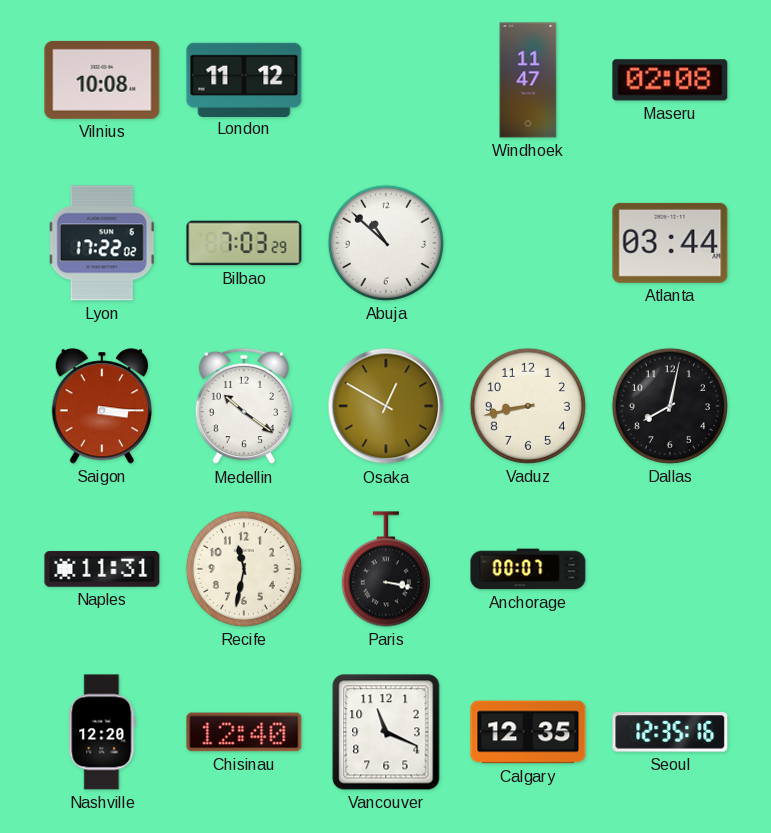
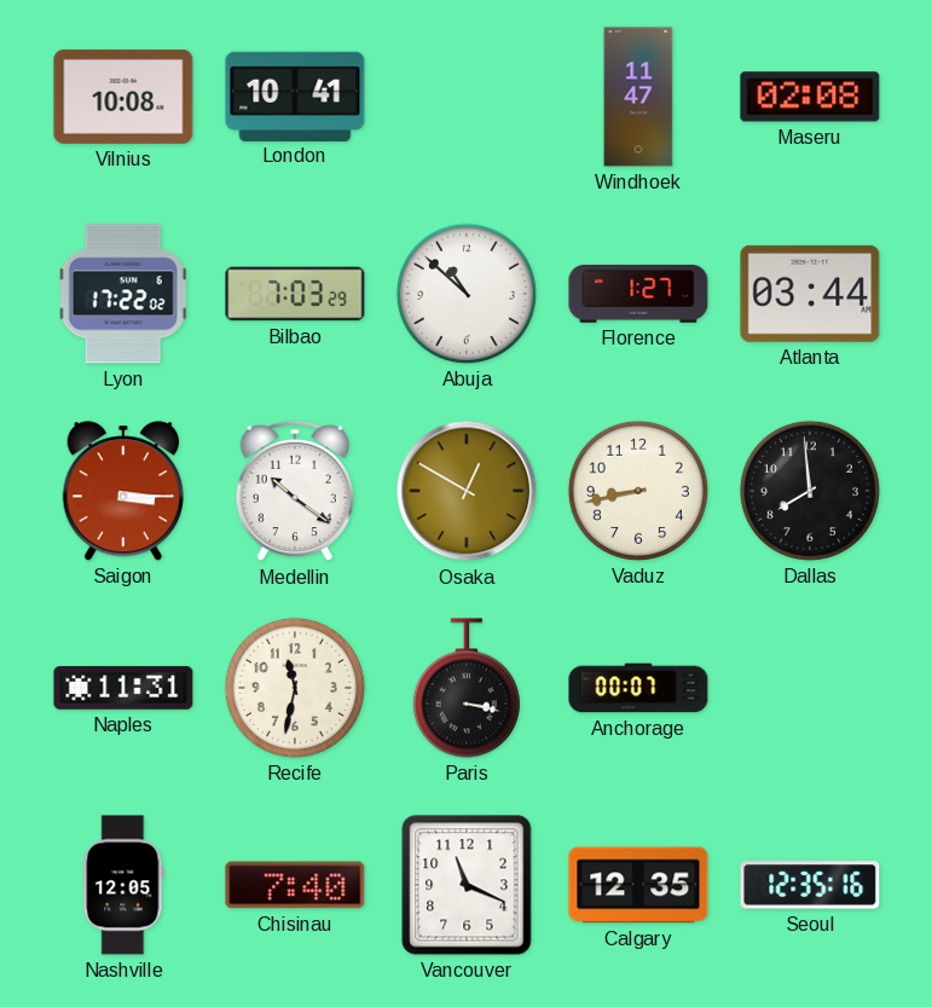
London: 11:12 -> 10:41
Florence: none -> 1:27
Dallas: 8:02 -> 7:59
Nashville: 12:20 -> 12:05
Chisinau: 12:40 -> 7:40
